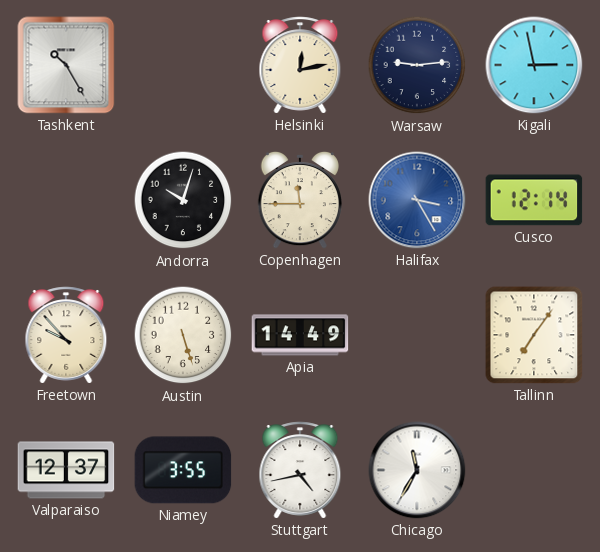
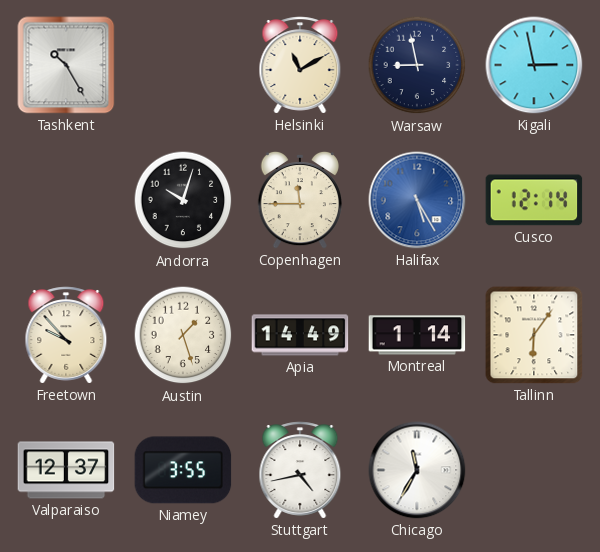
Helsinki: 12:13 -> 11:10
Warsaw: 9:14 -> 8:58
Halifax: 3:25 -> 5:25
Austin: 5:27 -> 1:27
Montreal: none -> 1:14
Tallinn: 7:06 -> 6:06
